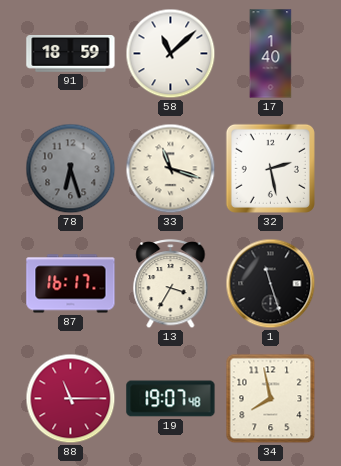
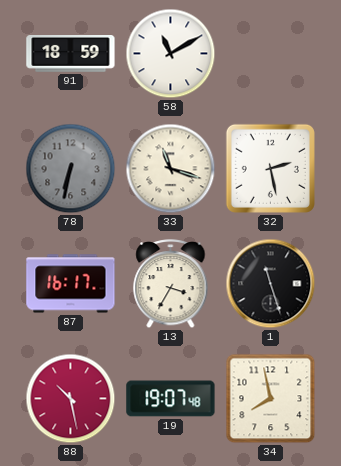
58: 11:08 -> 11:10
17: 1:40 -> none
78: 6:27 -> 6:32
88: 11:15 -> 10:28
